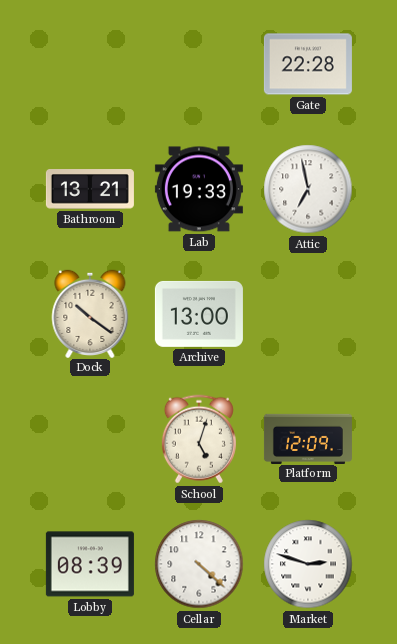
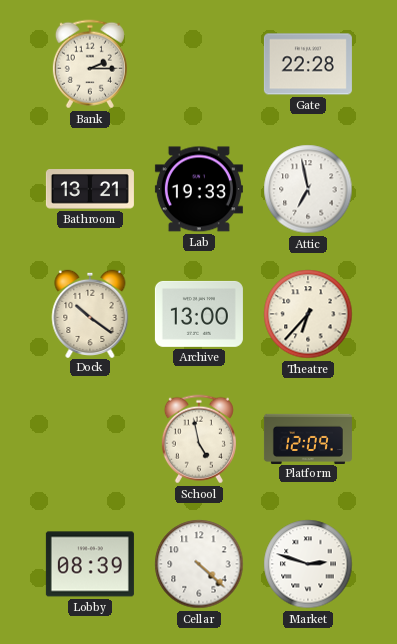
Bank: none -> 2:15
Theatre: none -> 6:37
School: 5:03 -> 4:58
